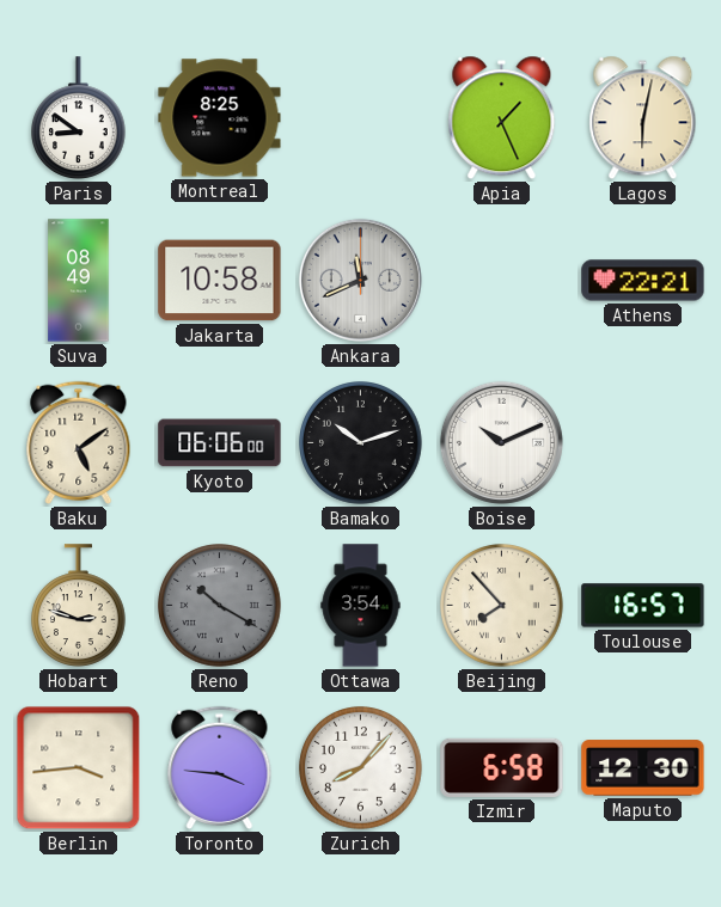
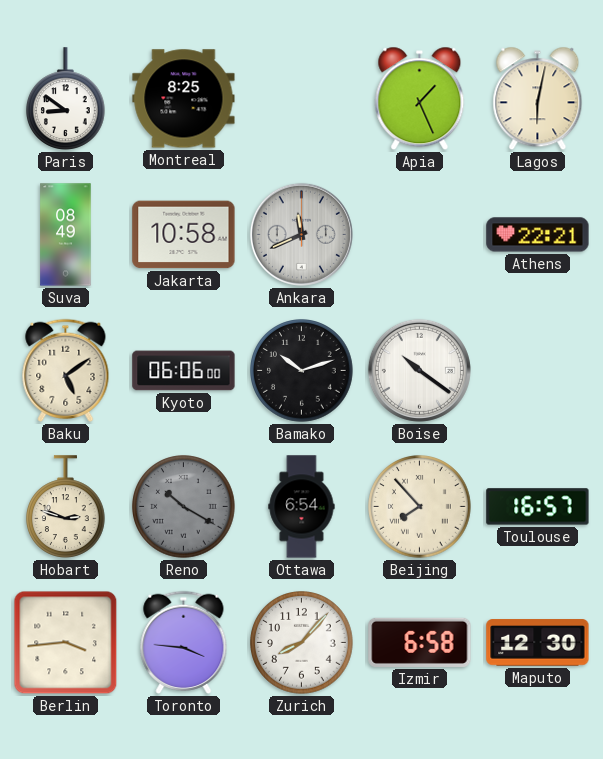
Boise: 10:11 -> 10:21
Ottawa: 3:54 -> 6:54
